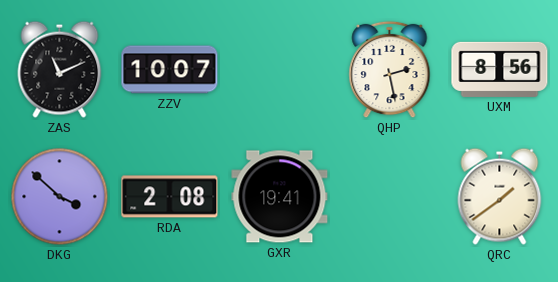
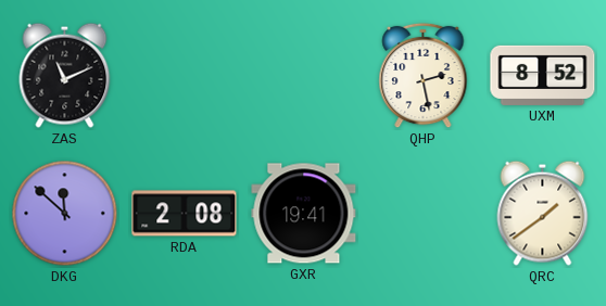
ZZV: 10:07 -> none
UXM: 8:56 -> 8:52
DKG: 3:52 -> 11:52
